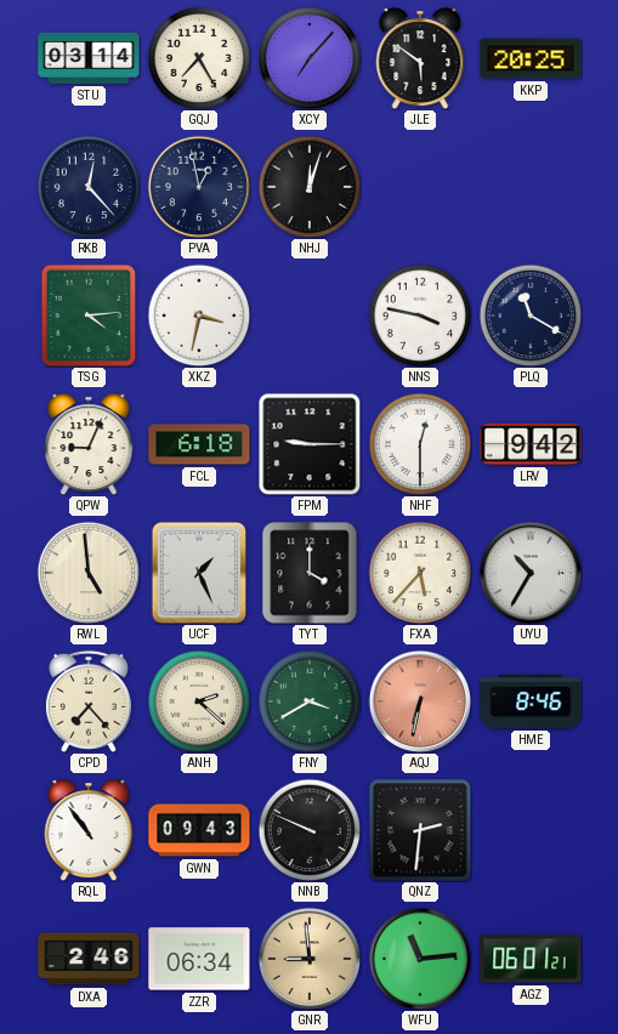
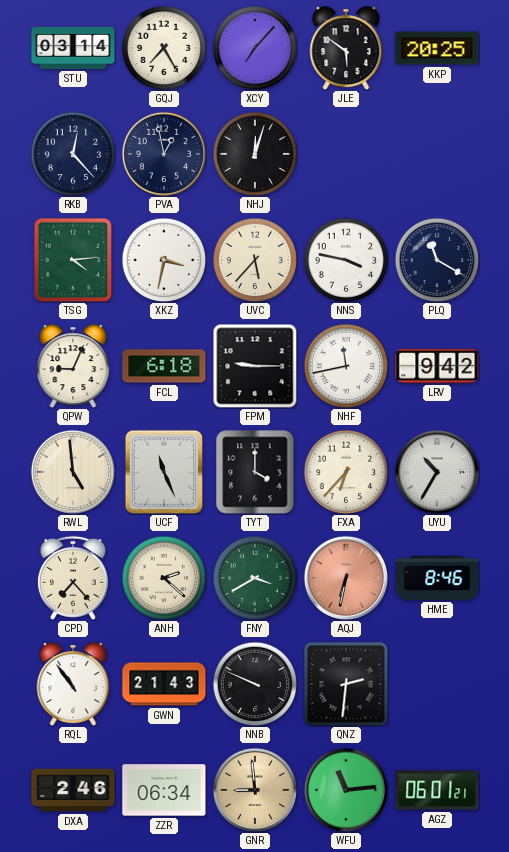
UVC: none -> 5:37
NHF: 12:30 -> 11:43
UCF: 1:26 -> 11:26
FXA: 5:37 -> 6:37
GWN: 09:43 -> 21:43
